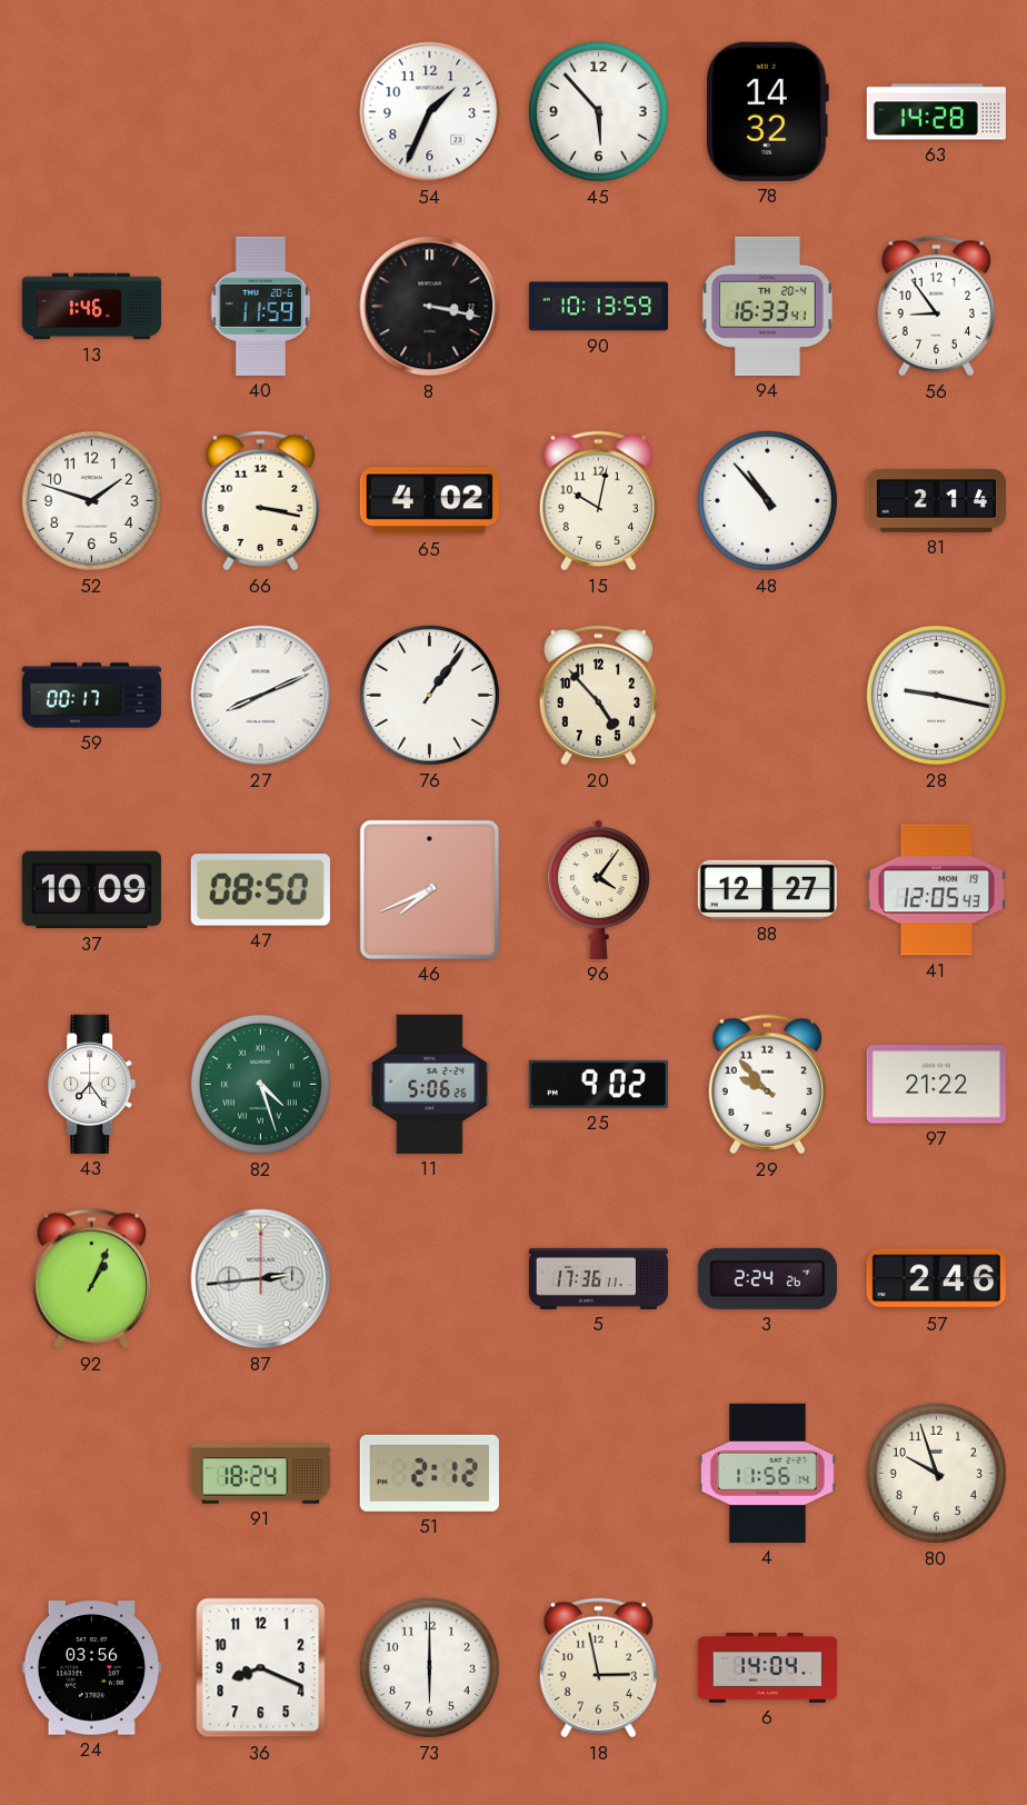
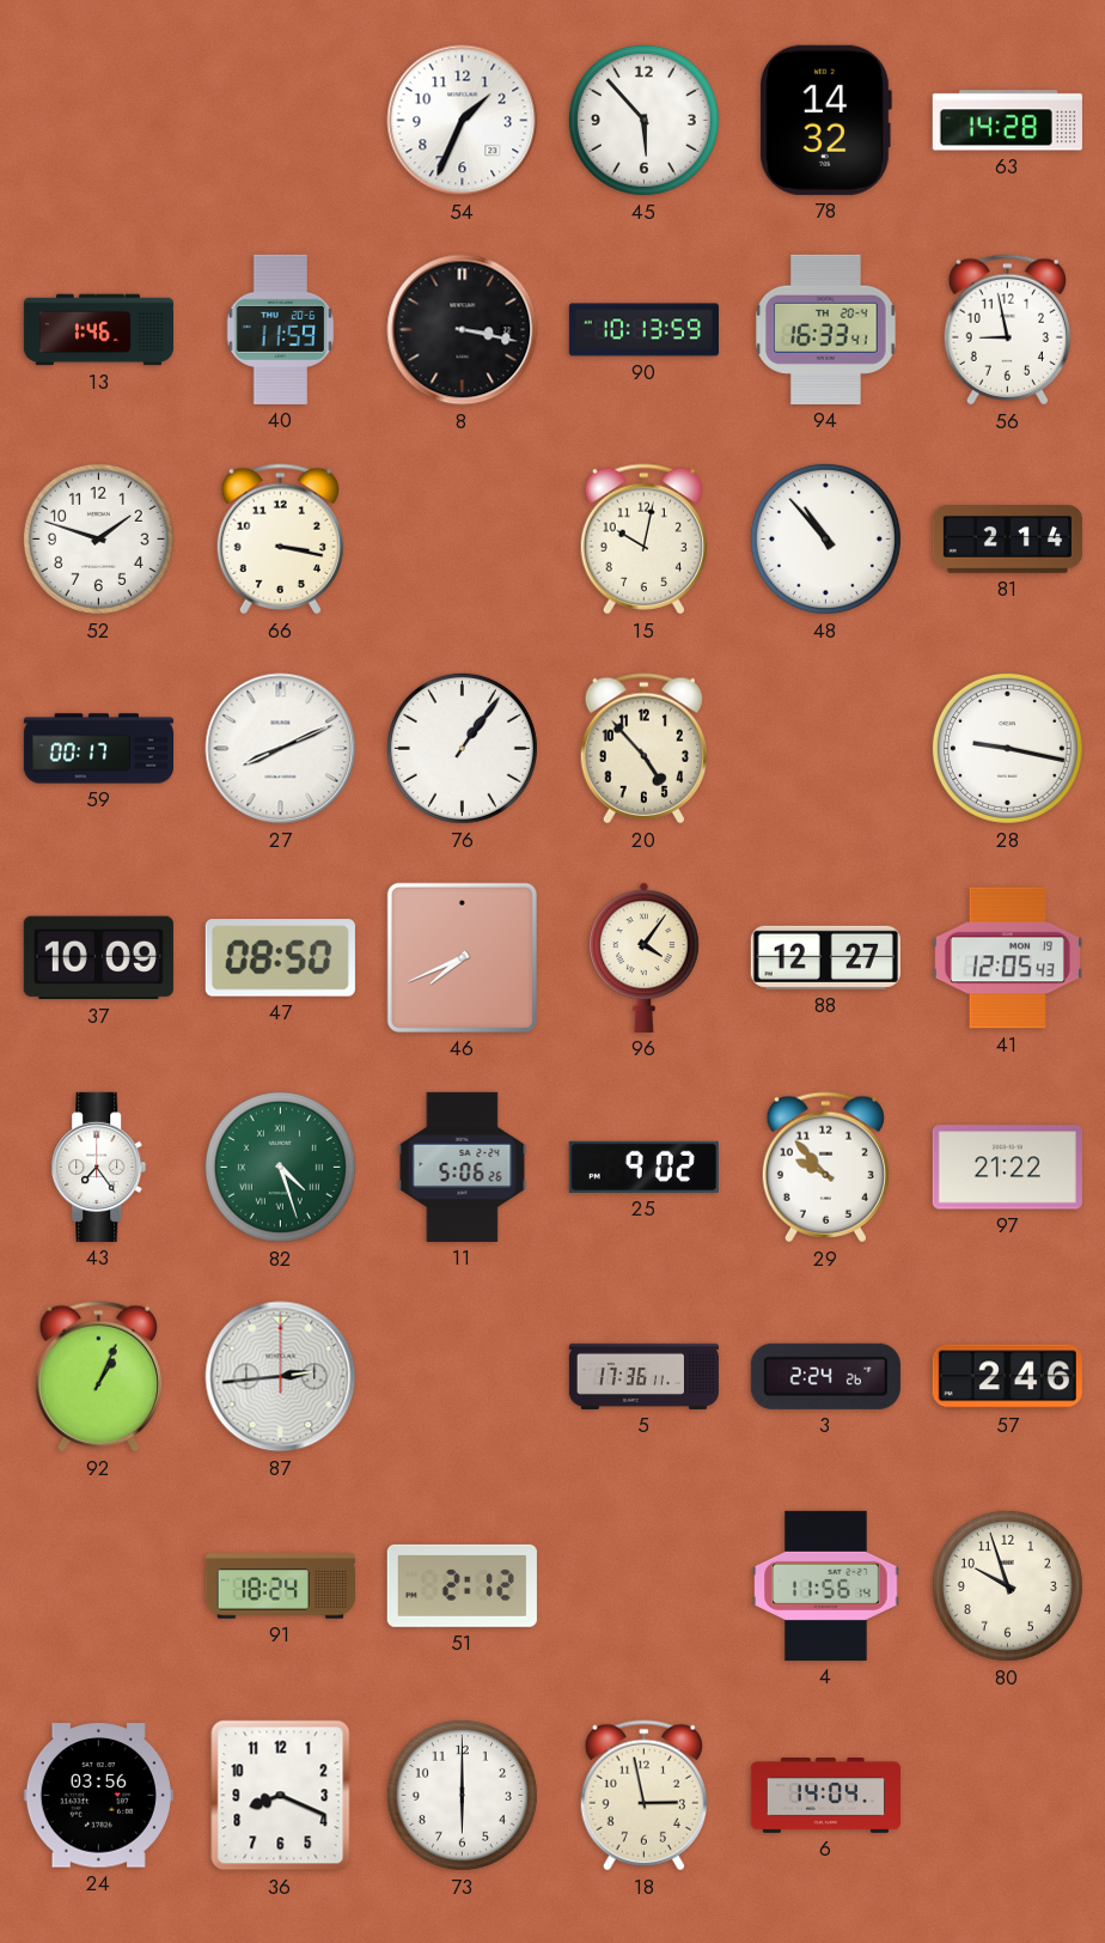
56: 8:54 -> 8:58
65: 4:02 -> none
